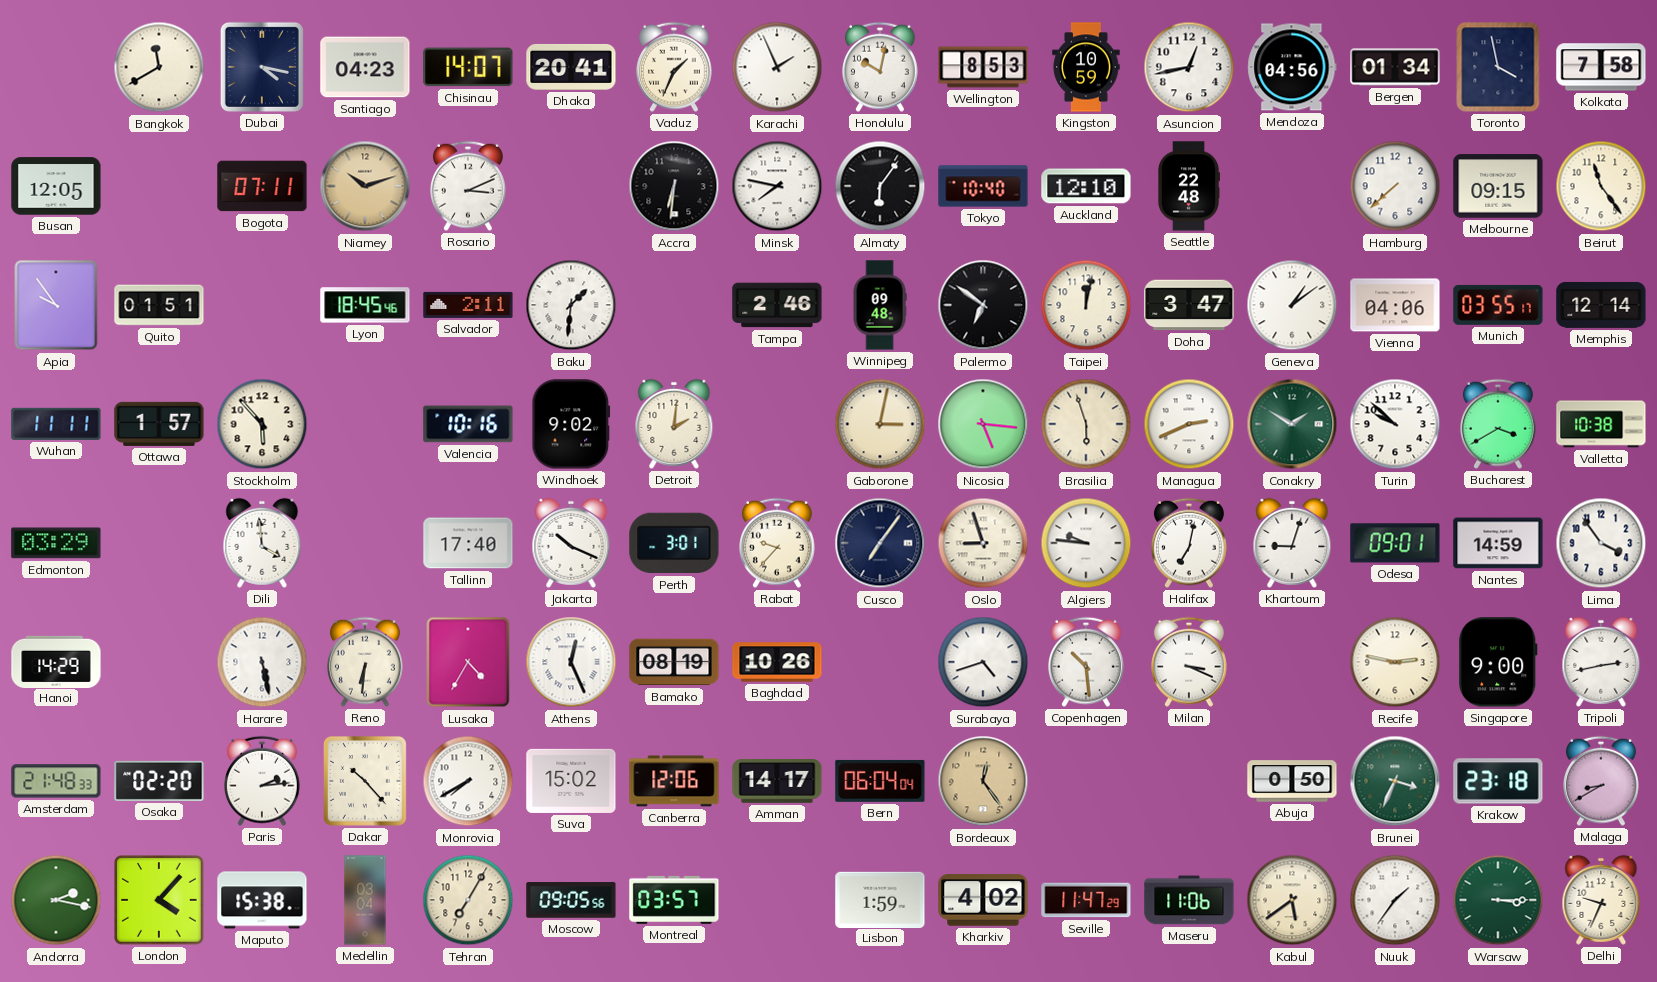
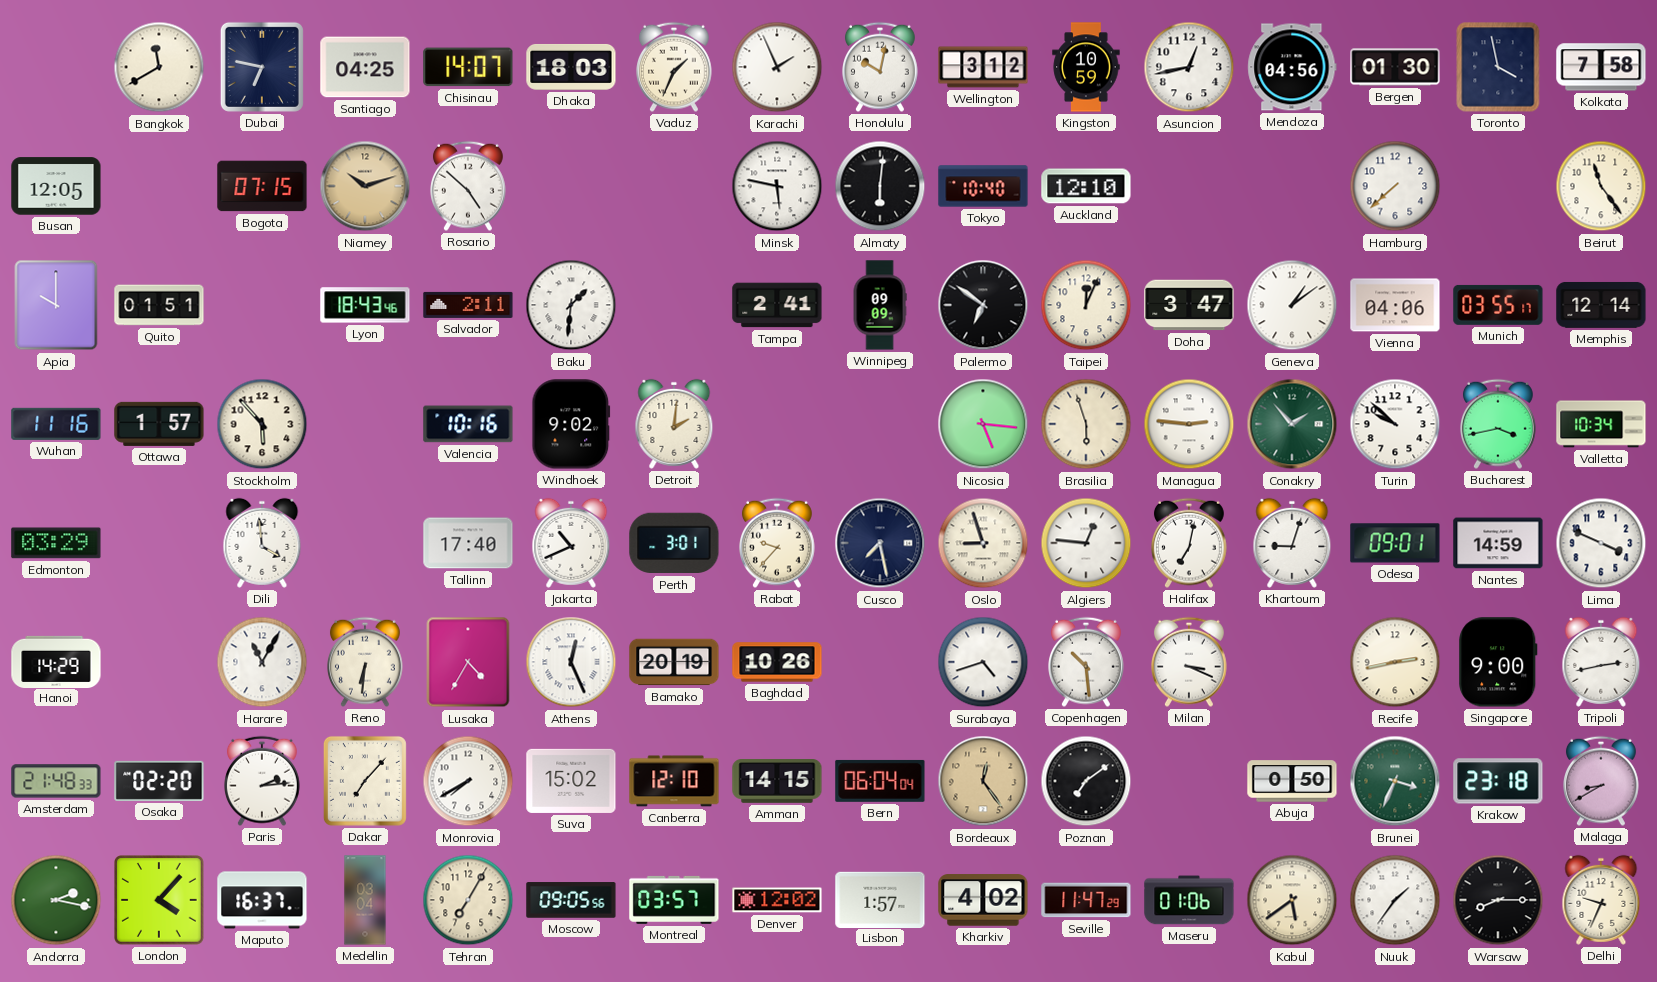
Dubai: 4:17 -> 6:47
Santiago: 04:23 -> 04:25
Dhaka: 20:41 -> 18:03
Wellington: 8:53 -> 3:12
Bergen: 01:34 -> 01:30
Bogota: 07:11 -> 07:15
Rosario: 3:11 -> 4:52
Accra: 6:31 -> none
Minsk: 7:47 -> 5:47
Almaty: 6:06 -> 6:01
Seattle: 22:48 -> none
Melbourne: 09:15 -> none
Apia: 9:54 -> 10:00
Lyon: 18:45 -> 18:43
Tampa: 2:46 -> 2:41
Winnipeg: 09:48 -> 09:09
Taipei: 12:02 -> 12:04
Wuhan: 11:11 -> 11:16
Gaborone: 3:02 -> none
Managua: 2:41 -> 2:46
Conakry: 1:50 -> 1:53
Bucharest: 3:40 -> 3:43
Valletta: 10:38 -> 10:34
Jakarta: 10:19 -> 10:41
Cusco: 7:06 -> 7:28
Algiers: 9:46 -> 12:46
Lima: 3:54 -> 3:49
Harare: 5:28 -> 11:05
Bamako: 08:19 -> 20:19
Recife: 2:47 -> 2:43
Dakar: 10:23 -> 7:07
Canberra: 12:06 -> 12:10
Amman: 14:17 -> 14:15
Poznan: none -> 7:09
Maputo: 15:38 -> 16:37
Denver: none -> 12:02
Lisbon: 1:59 -> 1:57
Maseru: 11:06 -> 01:06
Warsaw: 3:15 -> 8:15
Warsaw dial: green -> black
